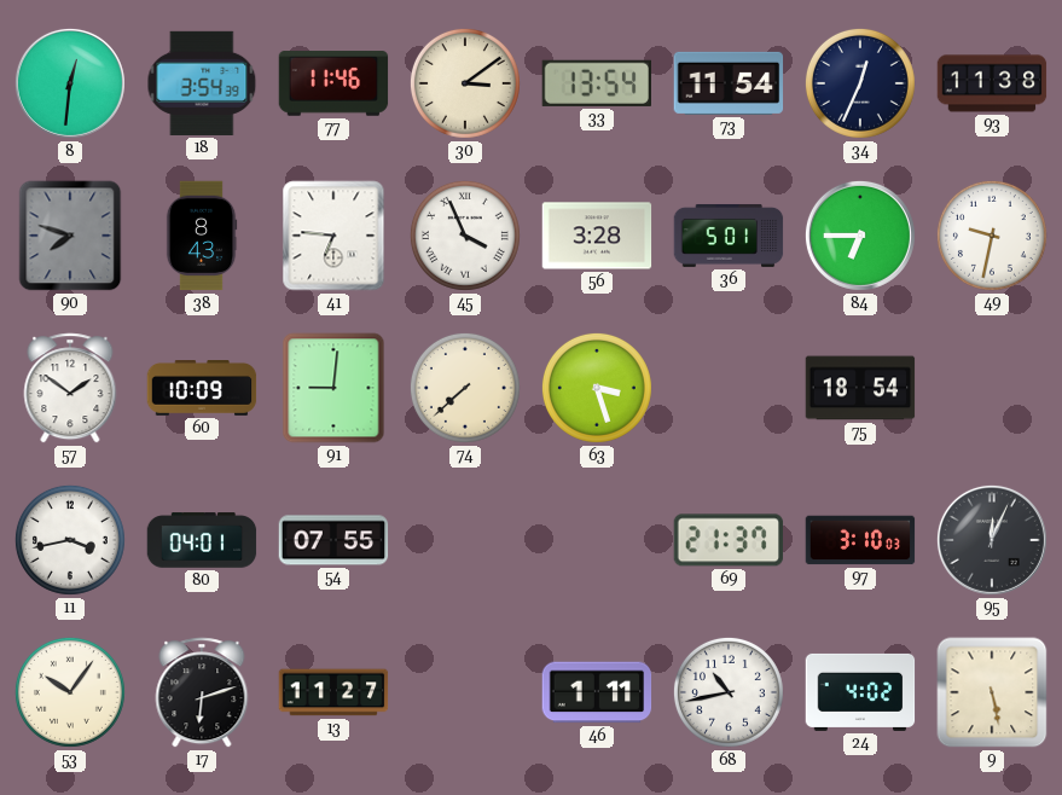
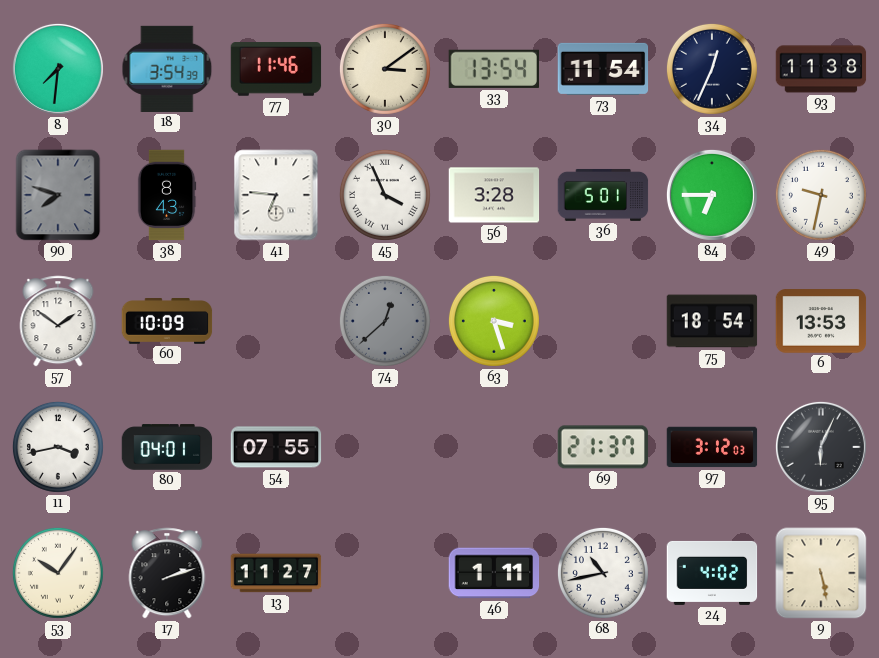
8: 12:31 -> 7:31
91: 9:01 -> none
74: 7:38 -> 12:38
74 dial: cream -> grey
6: none -> 13:53
97: 3:10 -> 3:12
95: 12:04 -> 6:04
17: 6:12 -> 2:12
